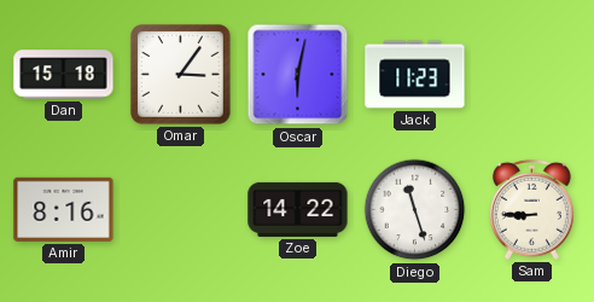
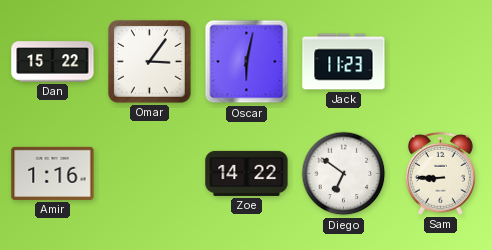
Dan: 15:18 -> 15:22
Amir: 8:16 -> 1:16
Diego: 11:27 -> 6:51
